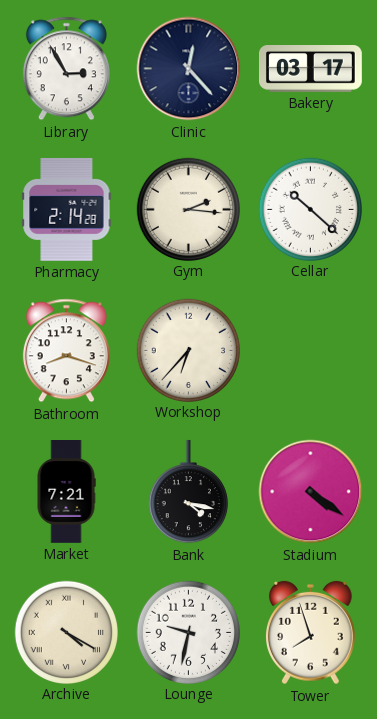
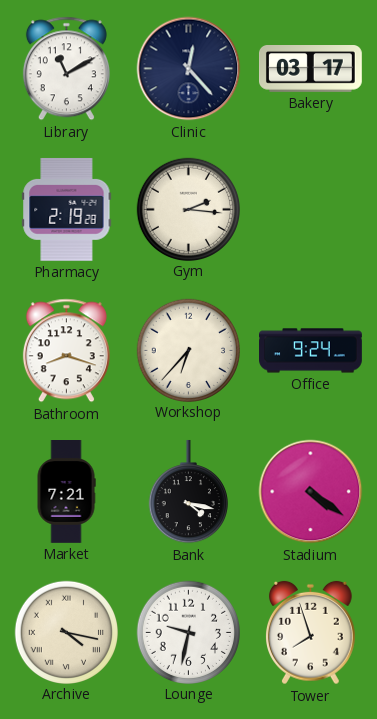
Library: 2:55 -> 11:10
Pharmacy: 2:14 -> 2:19
Cellar: 10:22 -> none
Office: none -> 9:24
Archive: 4:20 -> 4:17
